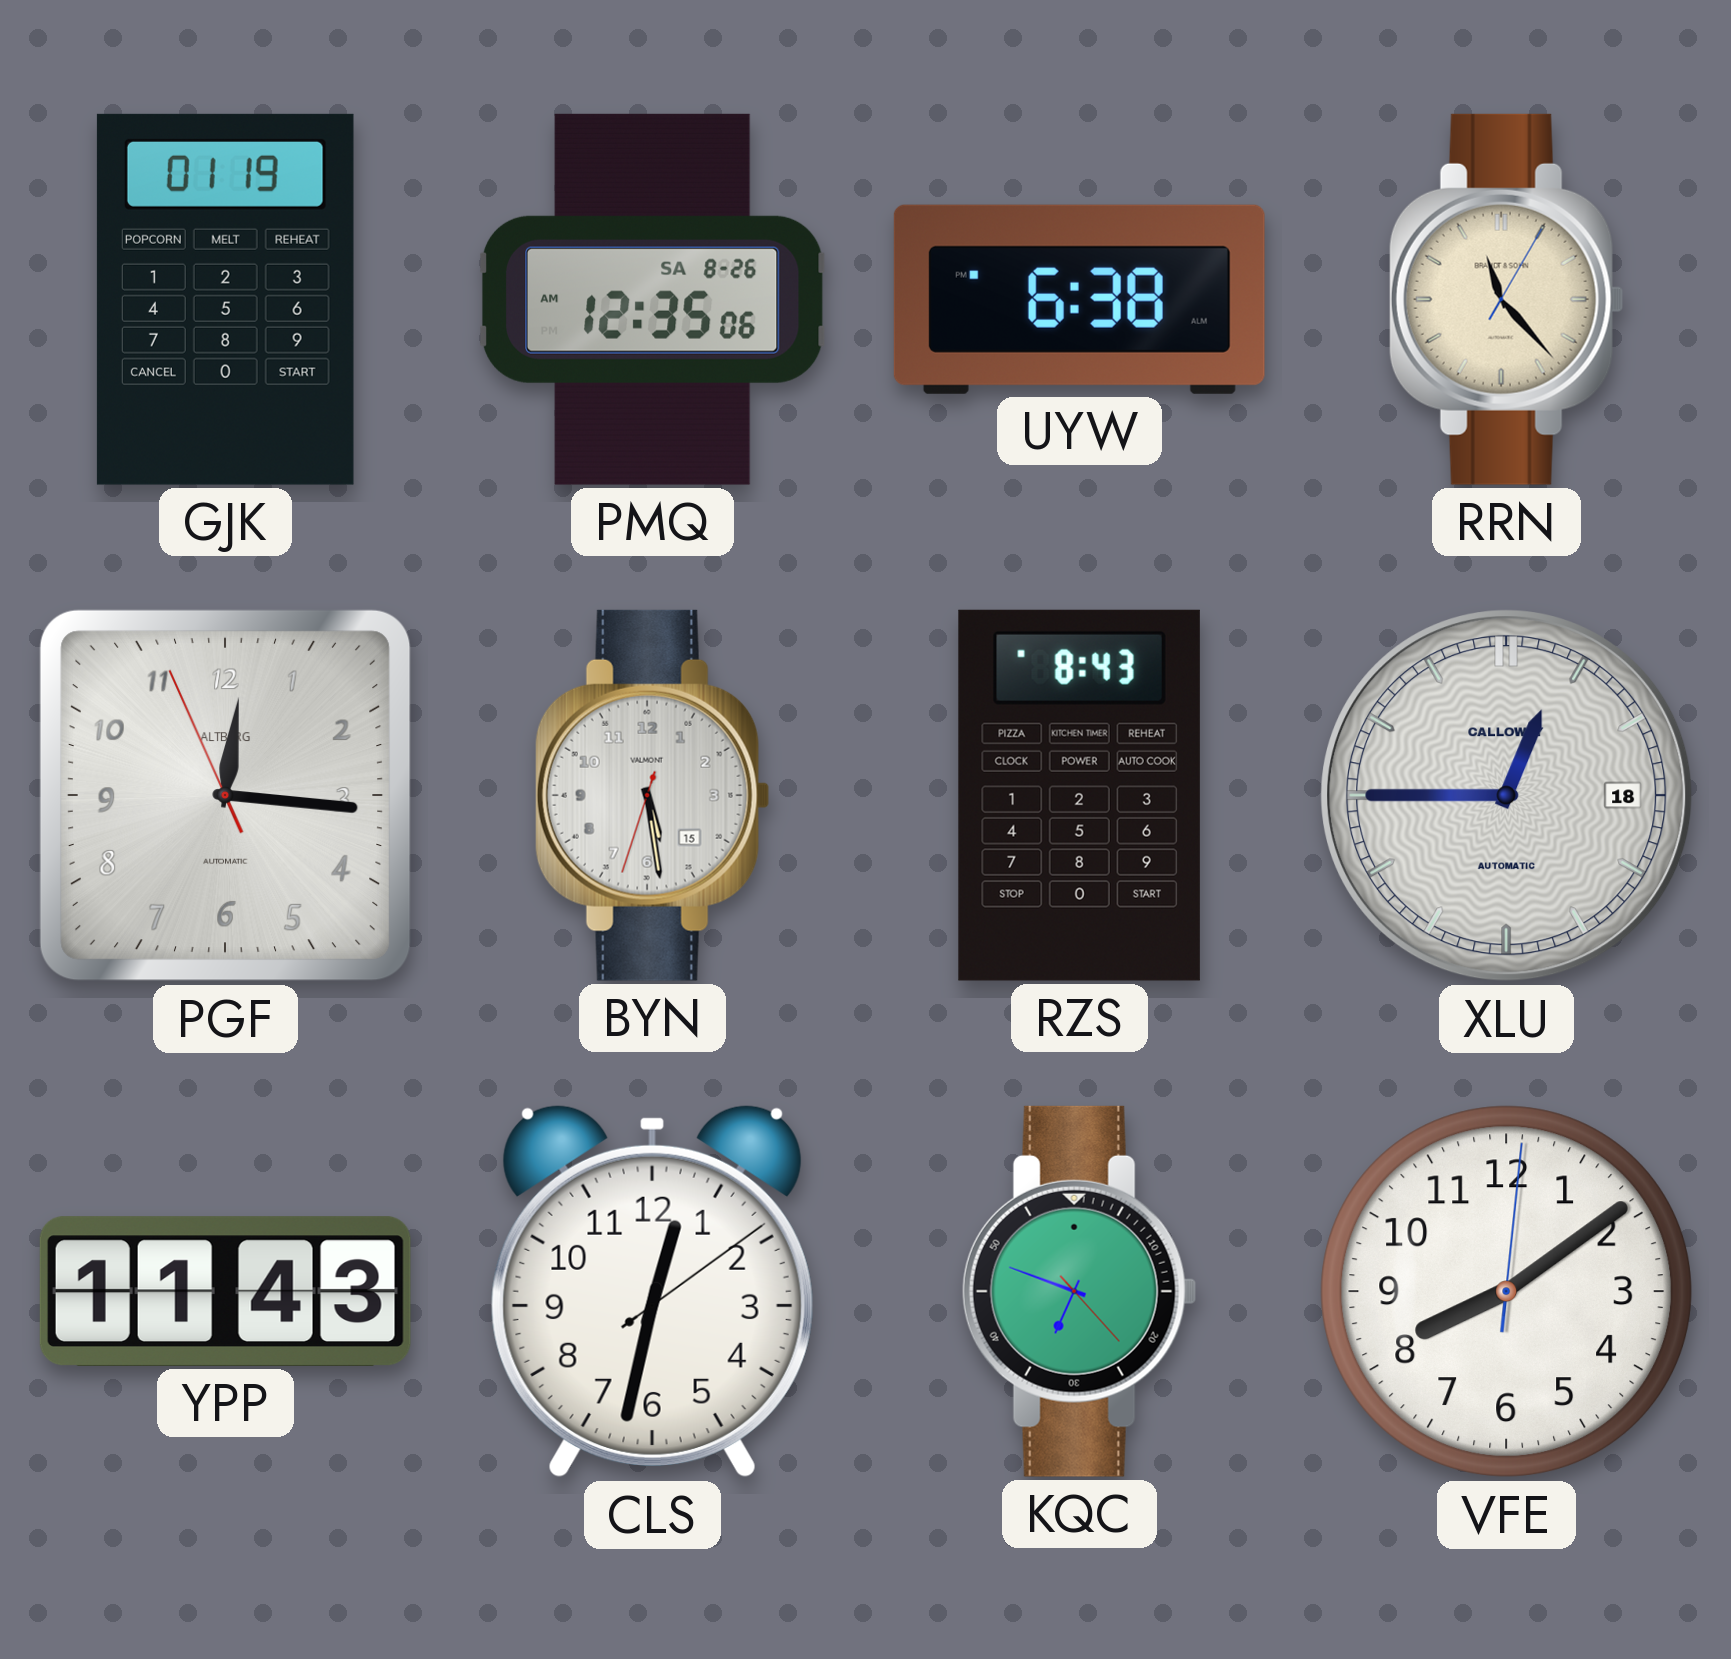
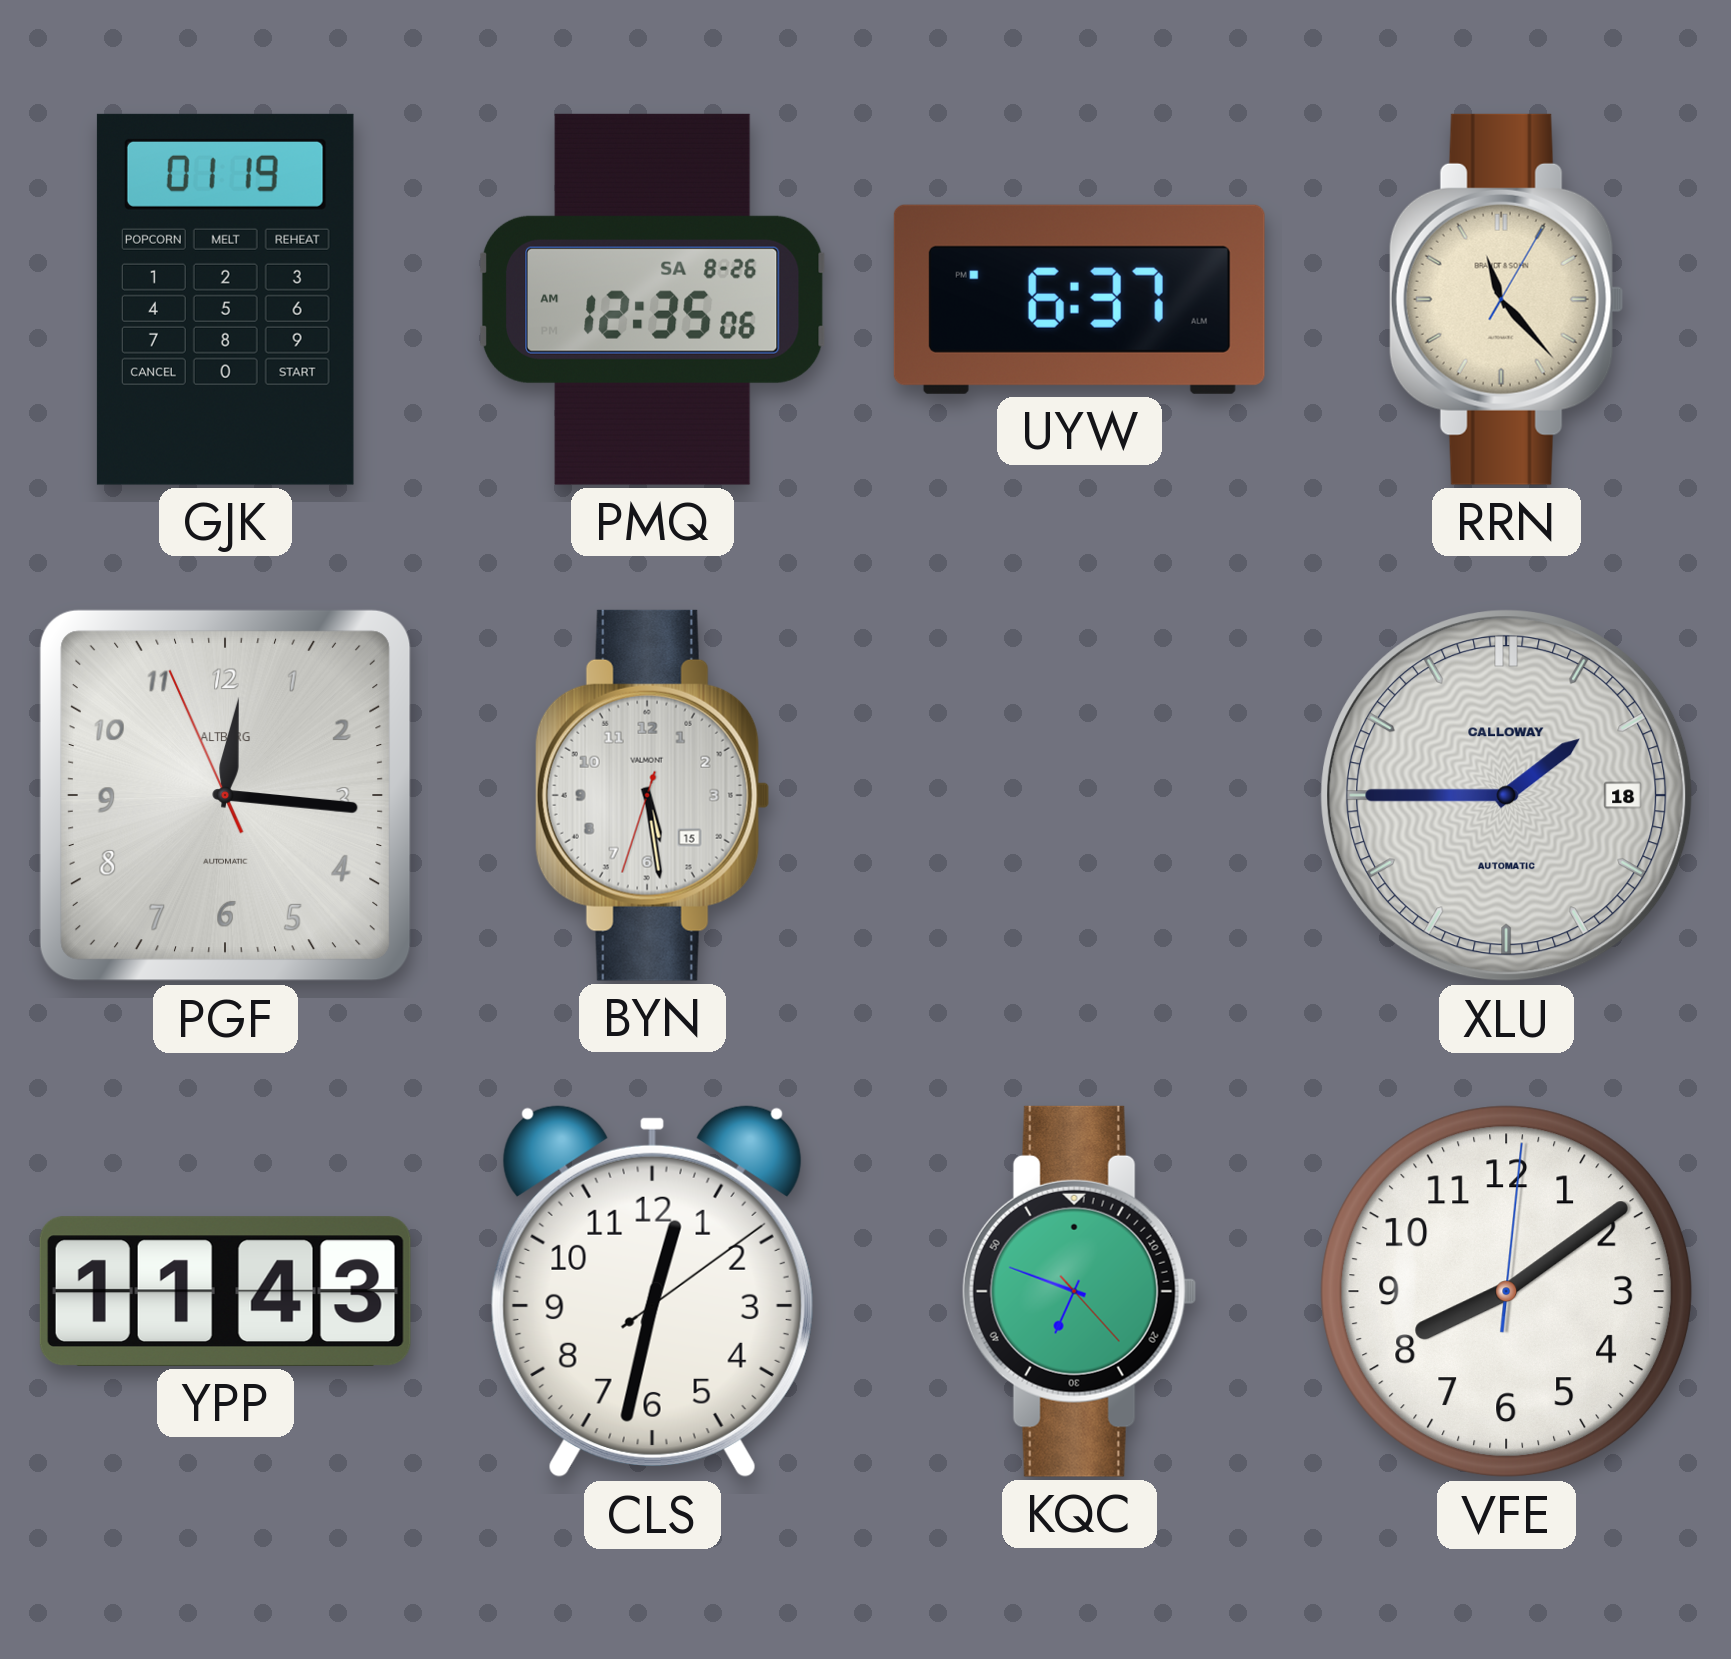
UYW: 6:38 -> 6:37
RZS: 8:43 -> none
XLU: 12:45 -> 1:45
